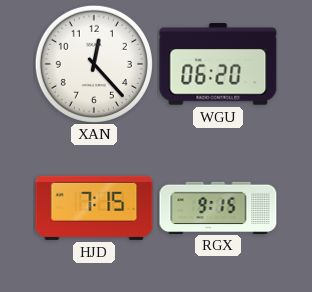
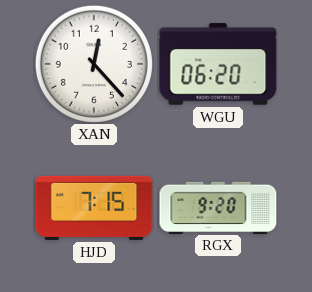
RGX: 9:15 -> 9:20
